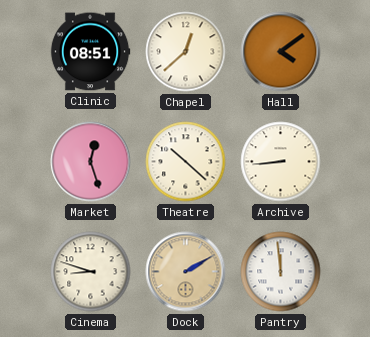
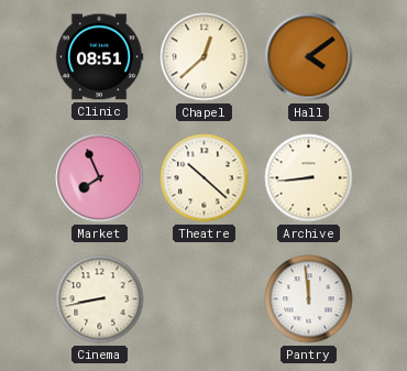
Market: 12:27 -> 7:56
Cinema: 8:48 -> 8:43
Dock: 2:10 -> none
